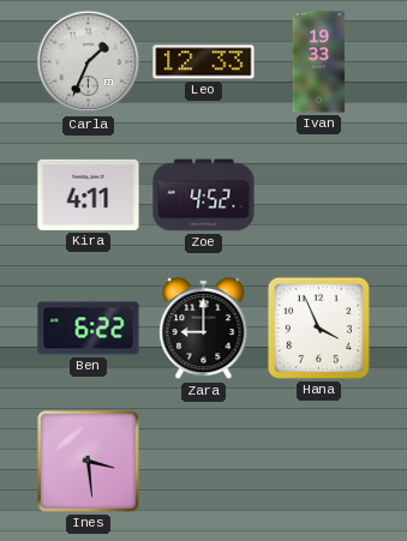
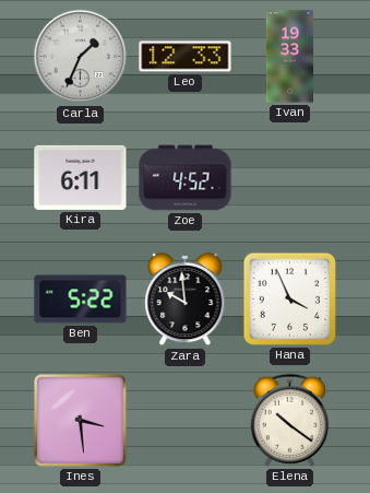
Kira: 4:11 -> 6:11
Ben: 6:22 -> 5:22
Zara: 9:00 -> 9:59
Elena: none -> 10:21
